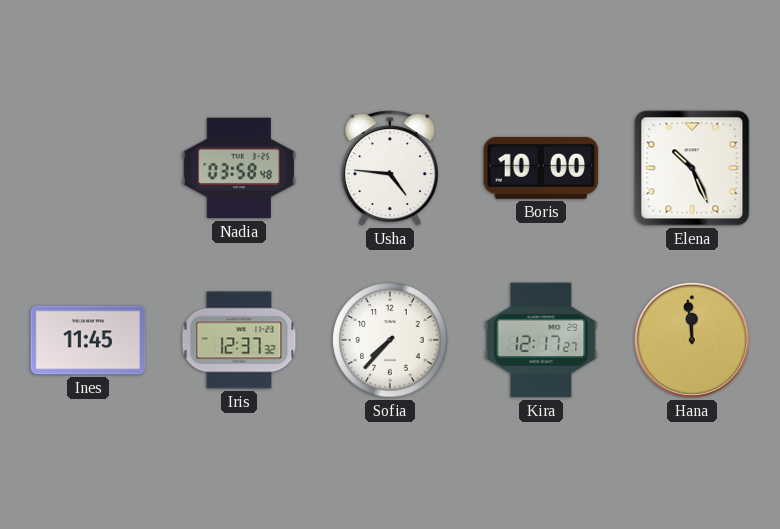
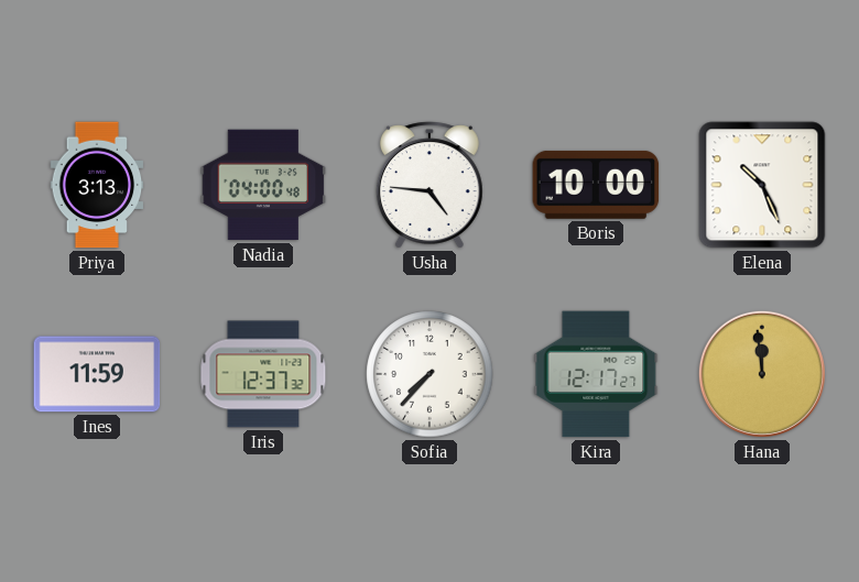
Priya: none -> 3:13
Nadia: 03:58 -> 04:00
Ines: 11:45 -> 11:59
